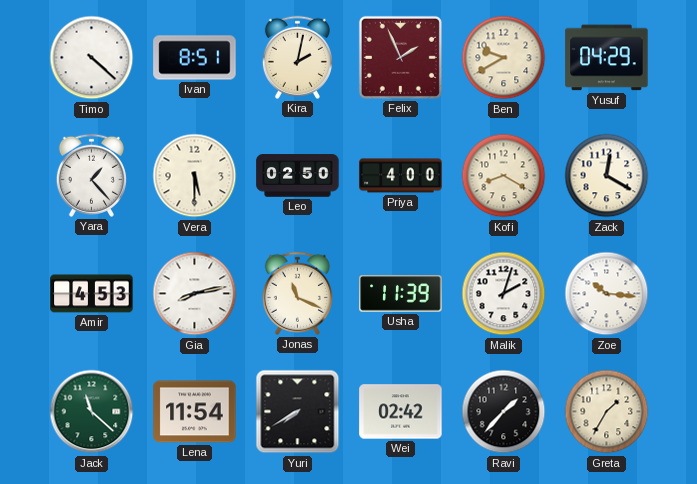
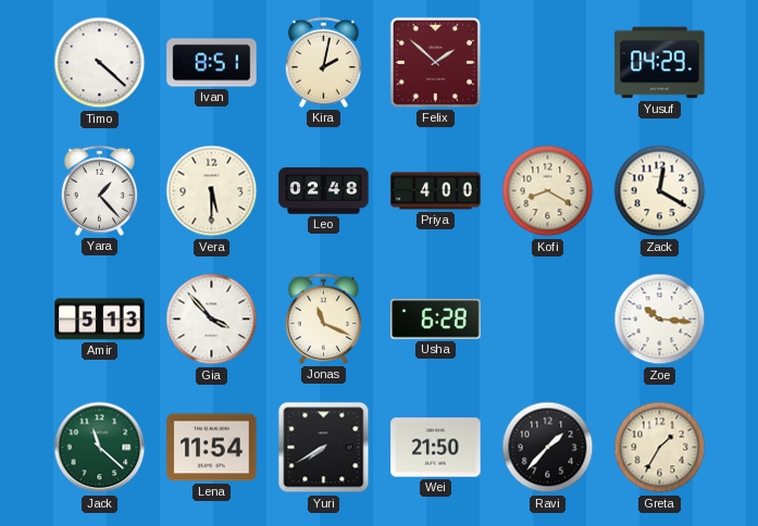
Felix: 1:56 -> 1:52
Ben: 9:40 -> none
Leo: 02:50 -> 02:48
Amir: 4:53 -> 5:13
Gia: 8:13 -> 3:53
Usha: 11:39 -> 6:28
Malik: 2:03 -> none
Wei: 02:42 -> 21:50
